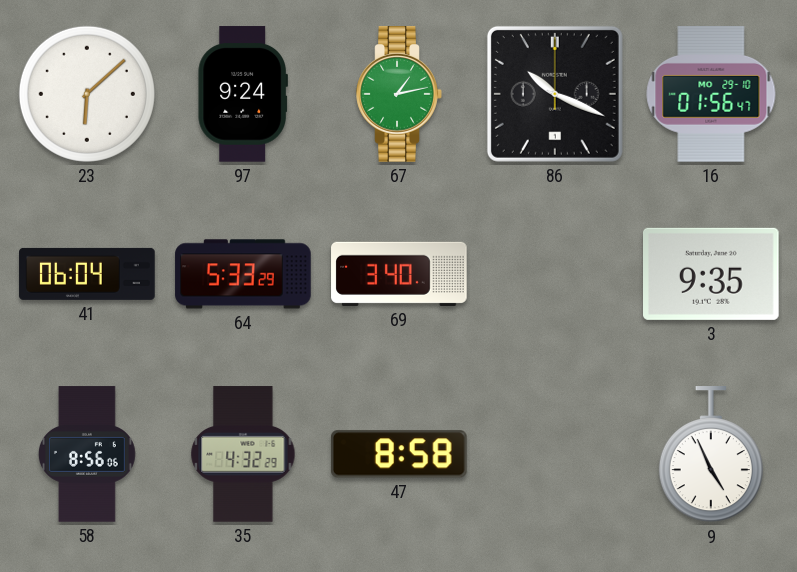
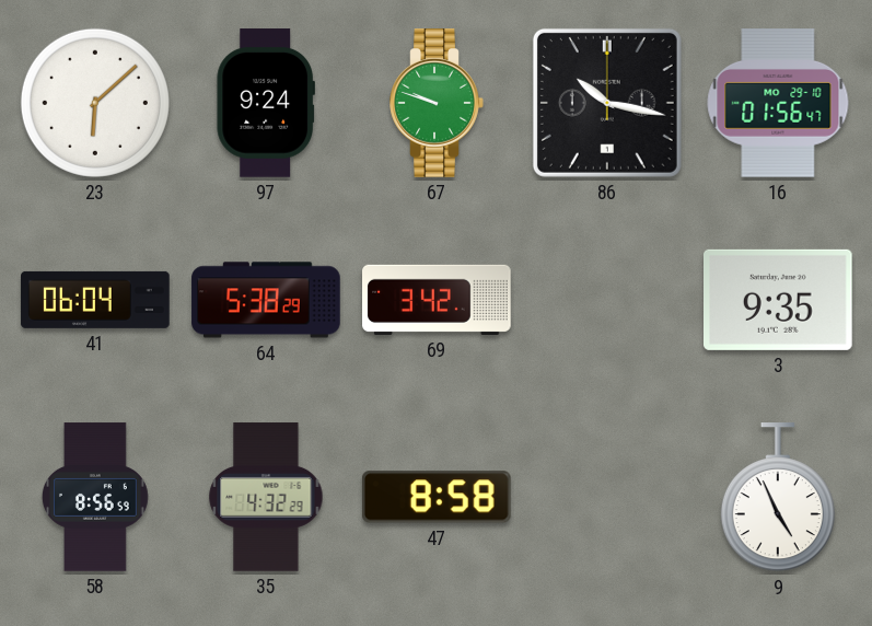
67: 1:13 -> 9:48
86: 10:19 -> 10:17
64: 5:33 -> 5:38
69: 3:40 -> 3:42
58: 8:56:06 -> 8:56:59
